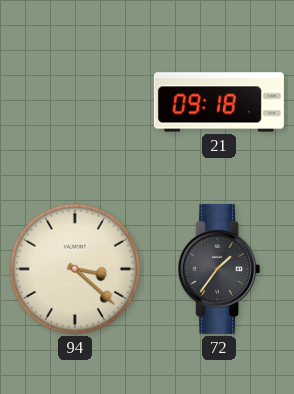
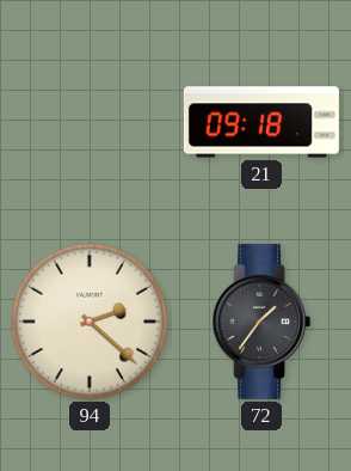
94: 3:22 -> 2:22
